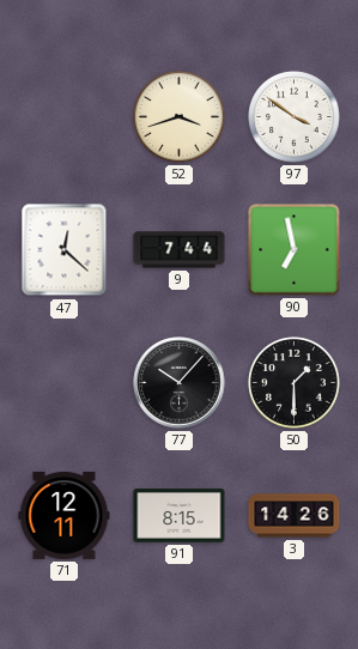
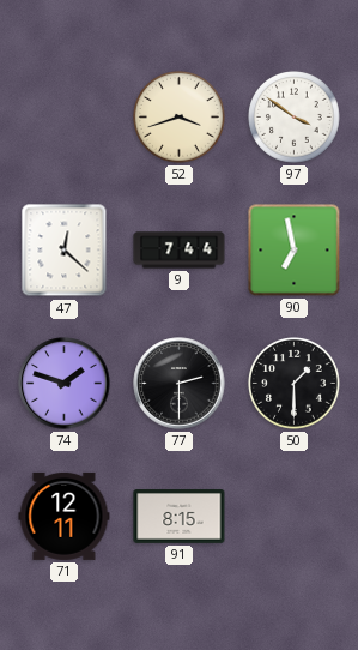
74: none -> 1:48
77: 10:07 -> 2:30
3: 14:26 -> none
